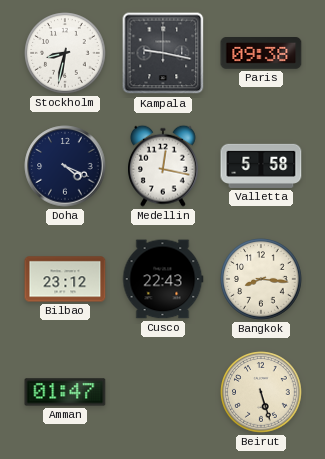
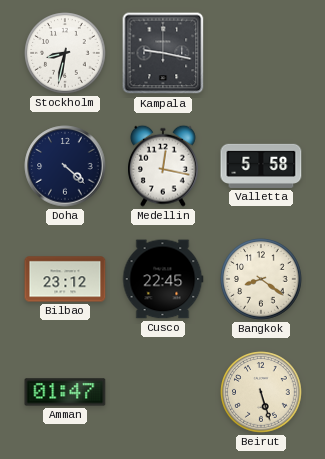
Paris: 09:38 -> none
Doha: 4:19 -> 4:22
Cusco: 22:43 -> 22:45
Bangkok: 8:16 -> 8:21
